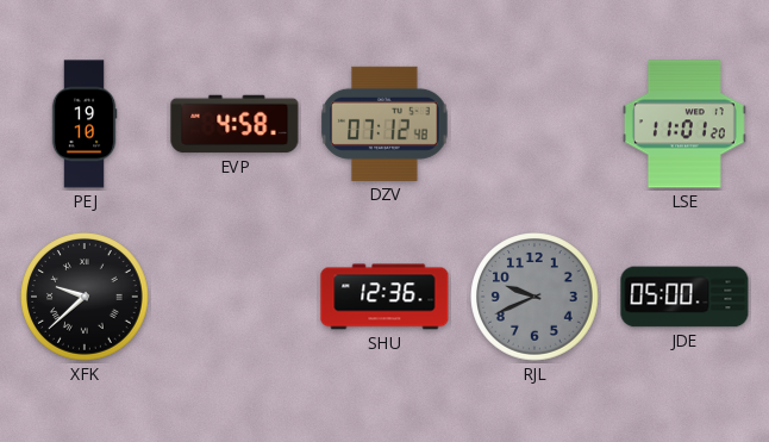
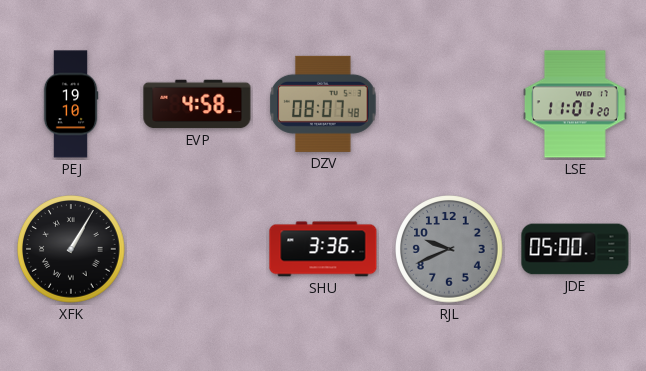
DZV: 07:12 -> 08:07
XFK: 9:38 -> 1:05
SHU: 12:36 -> 3:36
